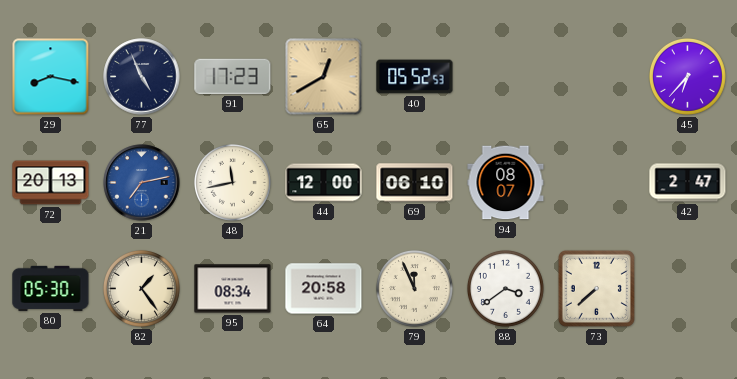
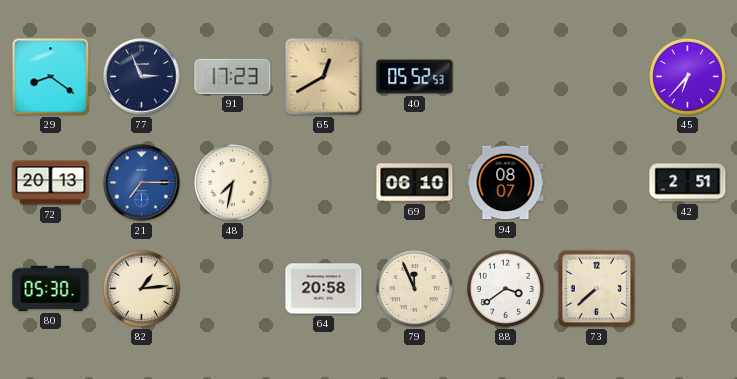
29: 8:17 -> 8:21
77: 4:56 -> 2:56
21: 7:13 -> 7:15
48: 11:43 -> 7:32
44: 12:00 -> none
42: 2:47 -> 2:51
82: 1:24 -> 1:14
95: 08:34 -> none
